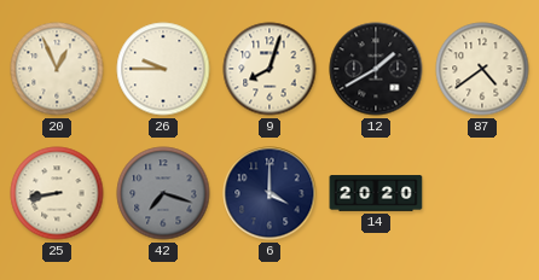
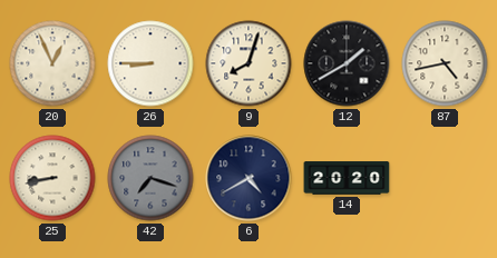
26: 9:45 -> 8:45
87: 4:39 -> 4:43
6: 4:00 -> 4:40
